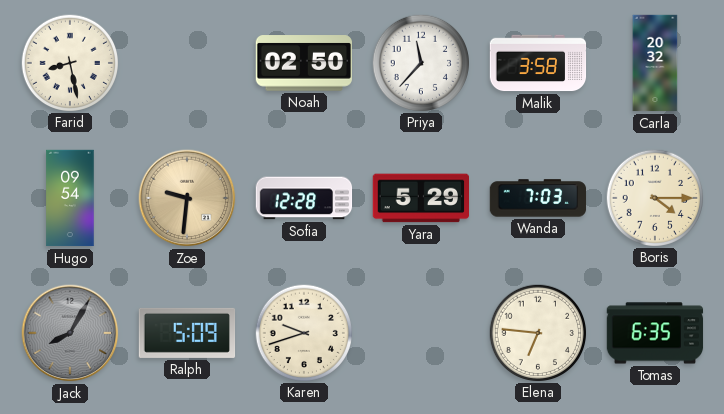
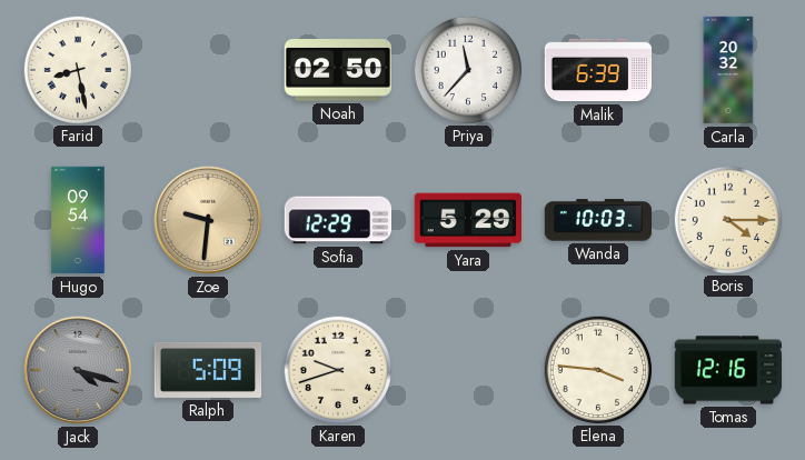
Malik: 3:58 -> 6:39
Sofia: 12:28 -> 12:29
Wanda: 7:03 -> 10:03
Jack: 8:05 -> 4:18
Elena: 6:46 -> 3:46
Tomas: 6:35 -> 12:16
